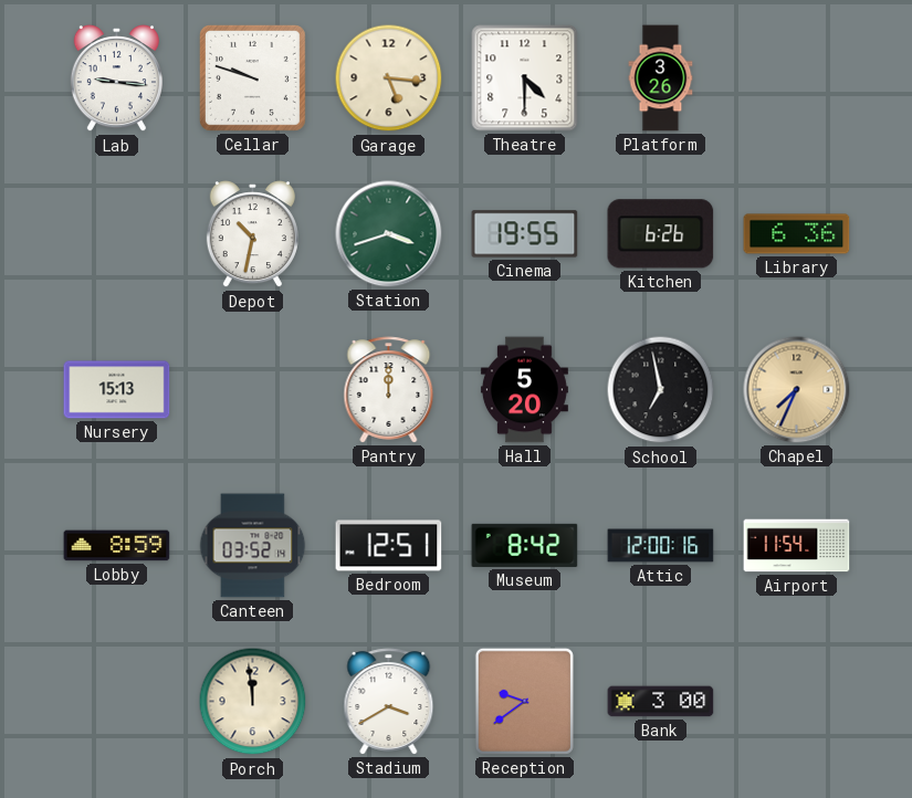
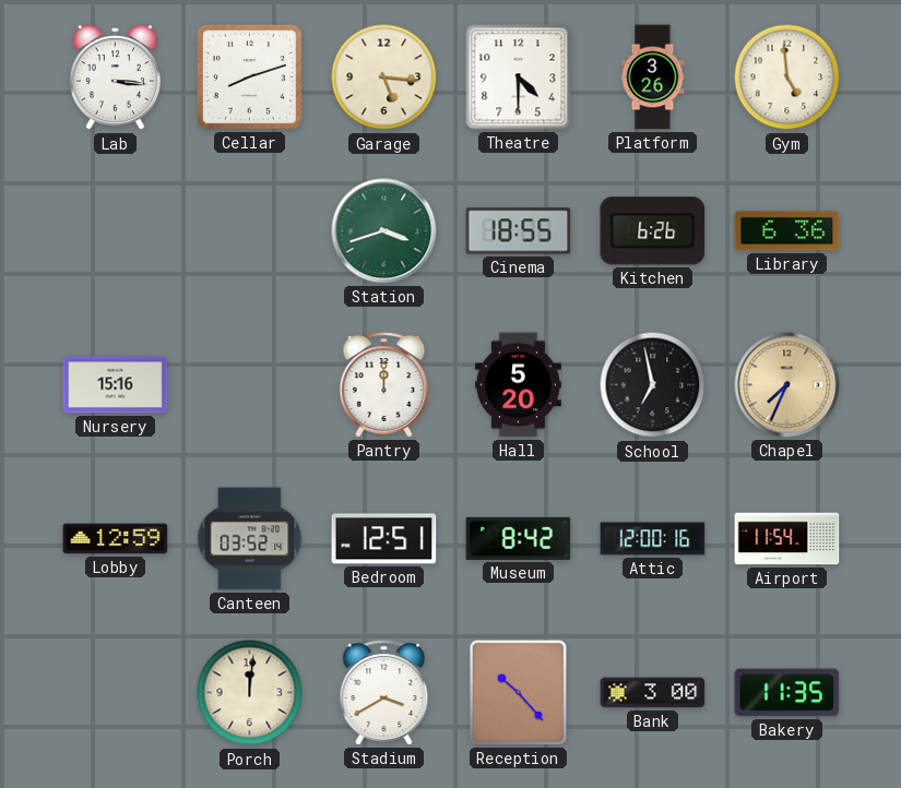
Lab: 9:16 -> 3:16
Cellar: 9:48 -> 8:12
Gym: none -> 4:59
Depot: 10:32 -> none
Cinema: 19:55 -> 18:55
Nursery: 15:13 -> 15:16
Lobby: 8:59 -> 12:59
Porch: 11:59 -> 12:01
Reception: 9:39 -> 10:23
Bakery: none -> 11:35
